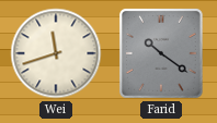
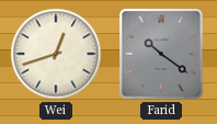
Wei: 11:42 -> 12:42
